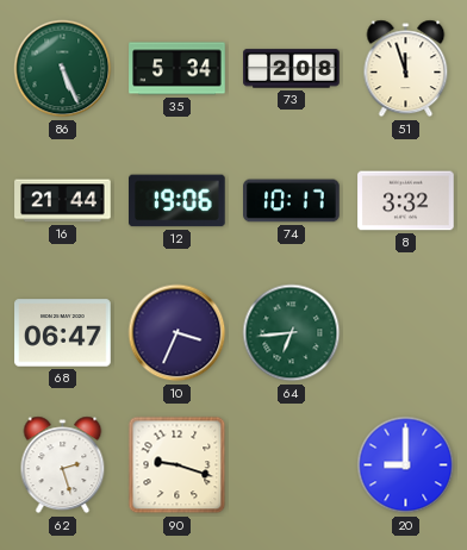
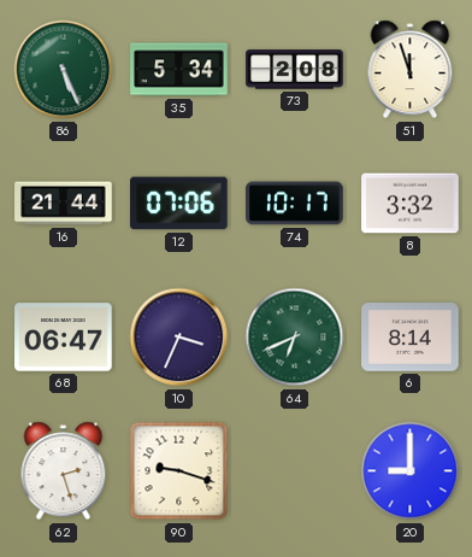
12: 19:06 -> 07:06
64: 6:44 -> 6:41
6: none -> 8:14
